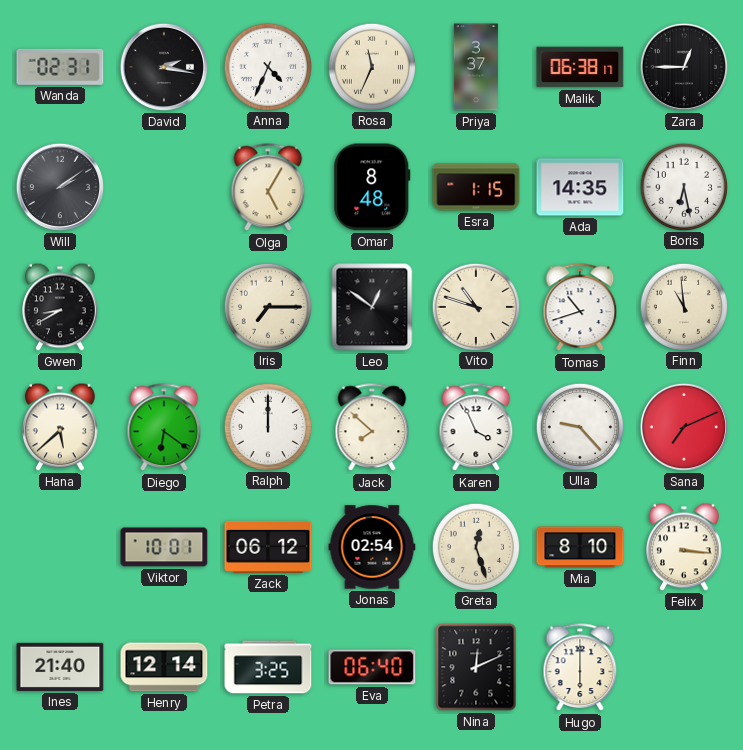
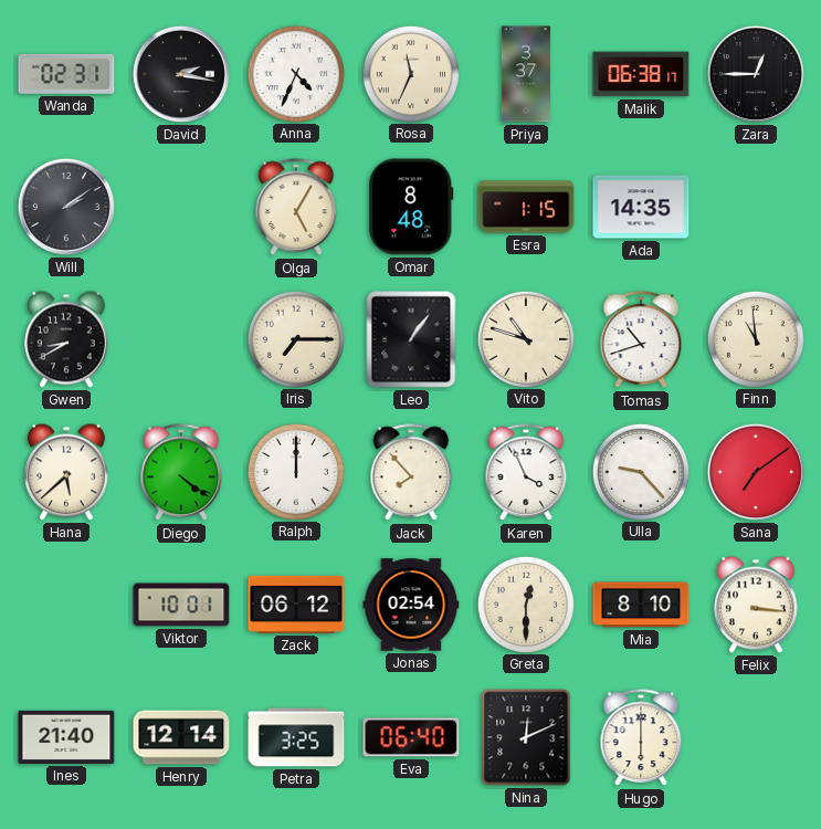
Boris: 6:28 -> none
Leo: 12:51 -> 1:06
Diego: 6:21 -> 4:21
Jack: 7:52 -> 7:53
Sana: 7:11 -> 7:09
Greta: 12:27 -> 12:30
